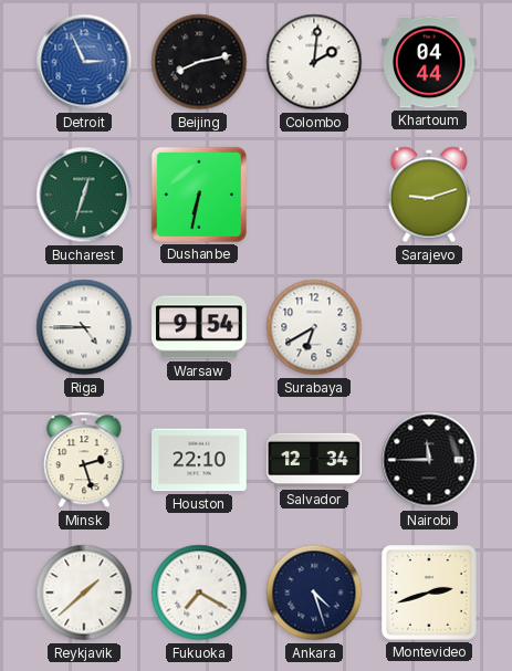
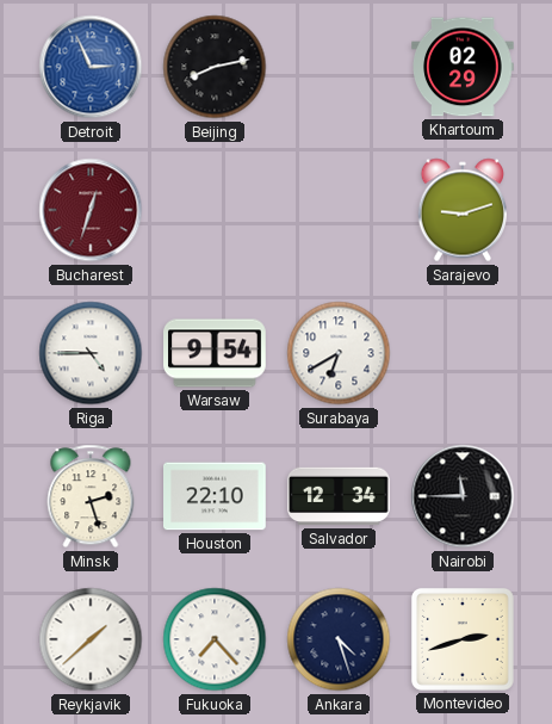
Colombo: 2:01 -> none
Khartoum: 04:44 -> 02:29
Bucharest dial: green -> burgundy
Dushanbe: 6:32 -> none
Fukuoka: 7:20 -> 7:23
